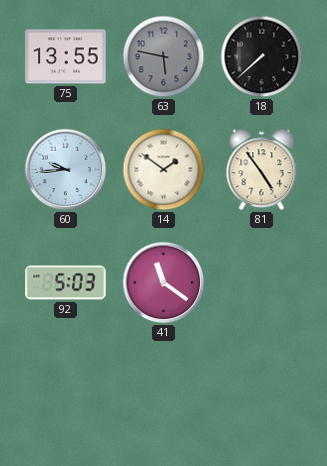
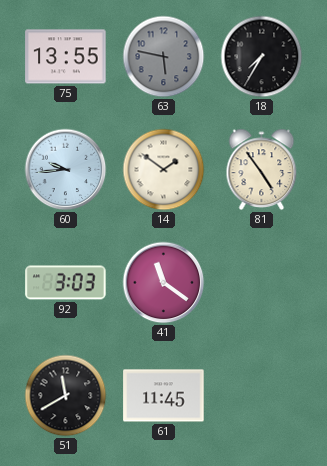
18: 7:38 -> 7:35
92: 5:03 -> 3:03
51: none -> 11:40
61: none -> 11:45
